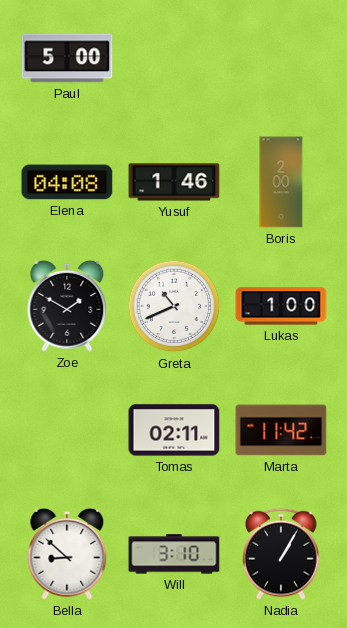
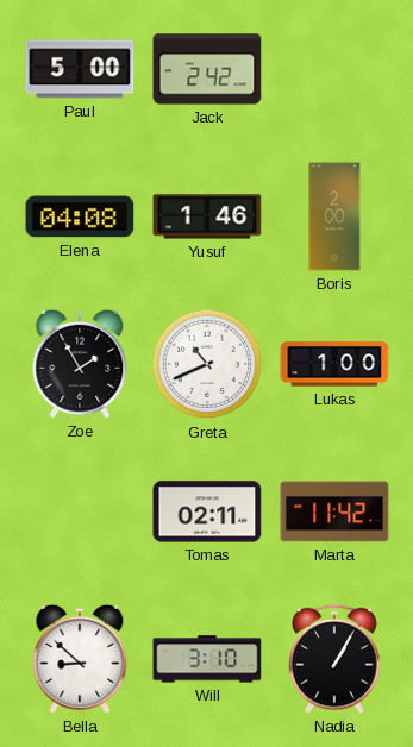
Jack: none -> 2:42
Zoe: 1:50 -> 1:55
